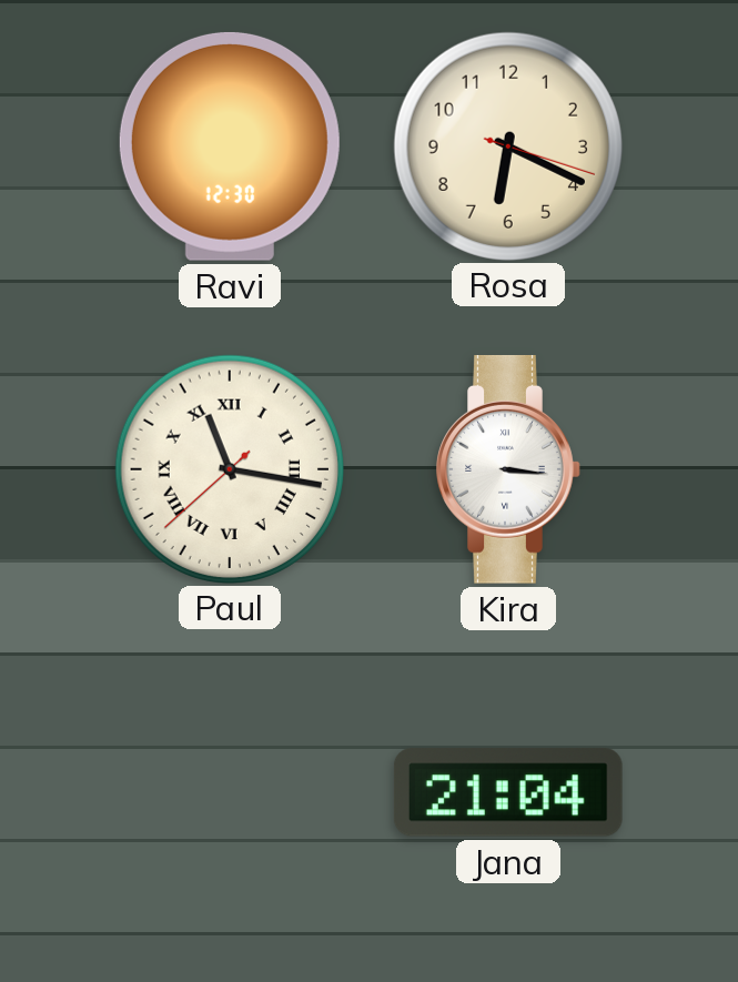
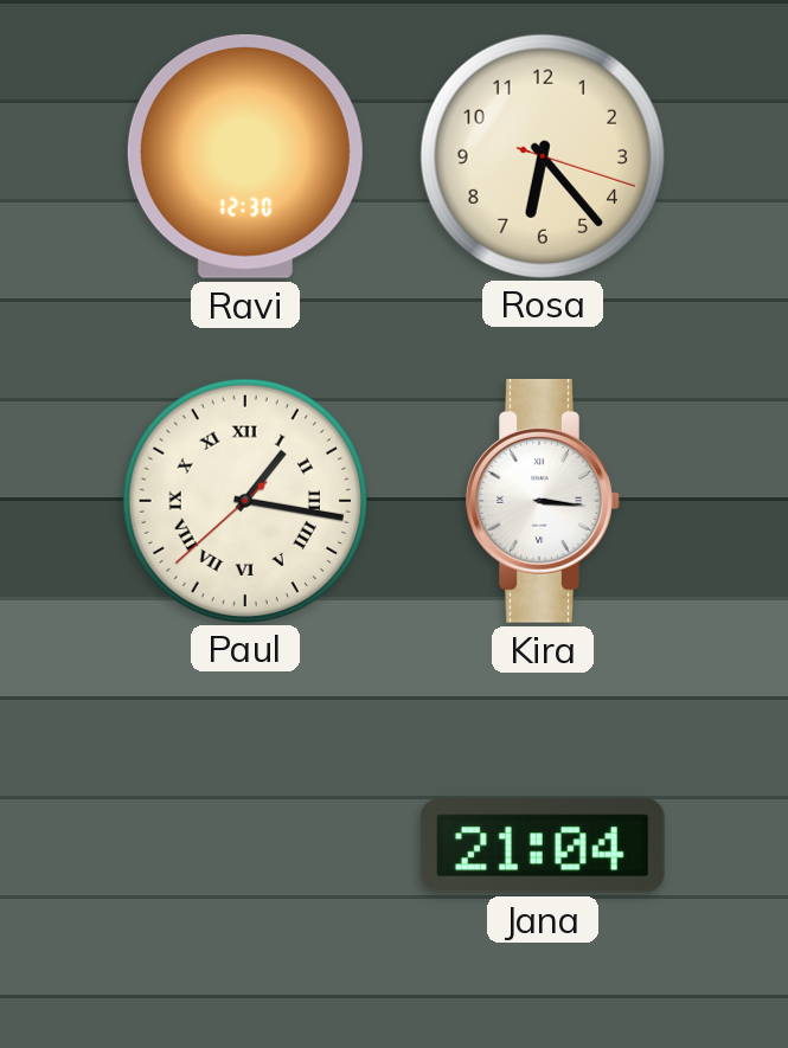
Rosa: 6:19 -> 6:23
Paul: 11:16 -> 1:16
